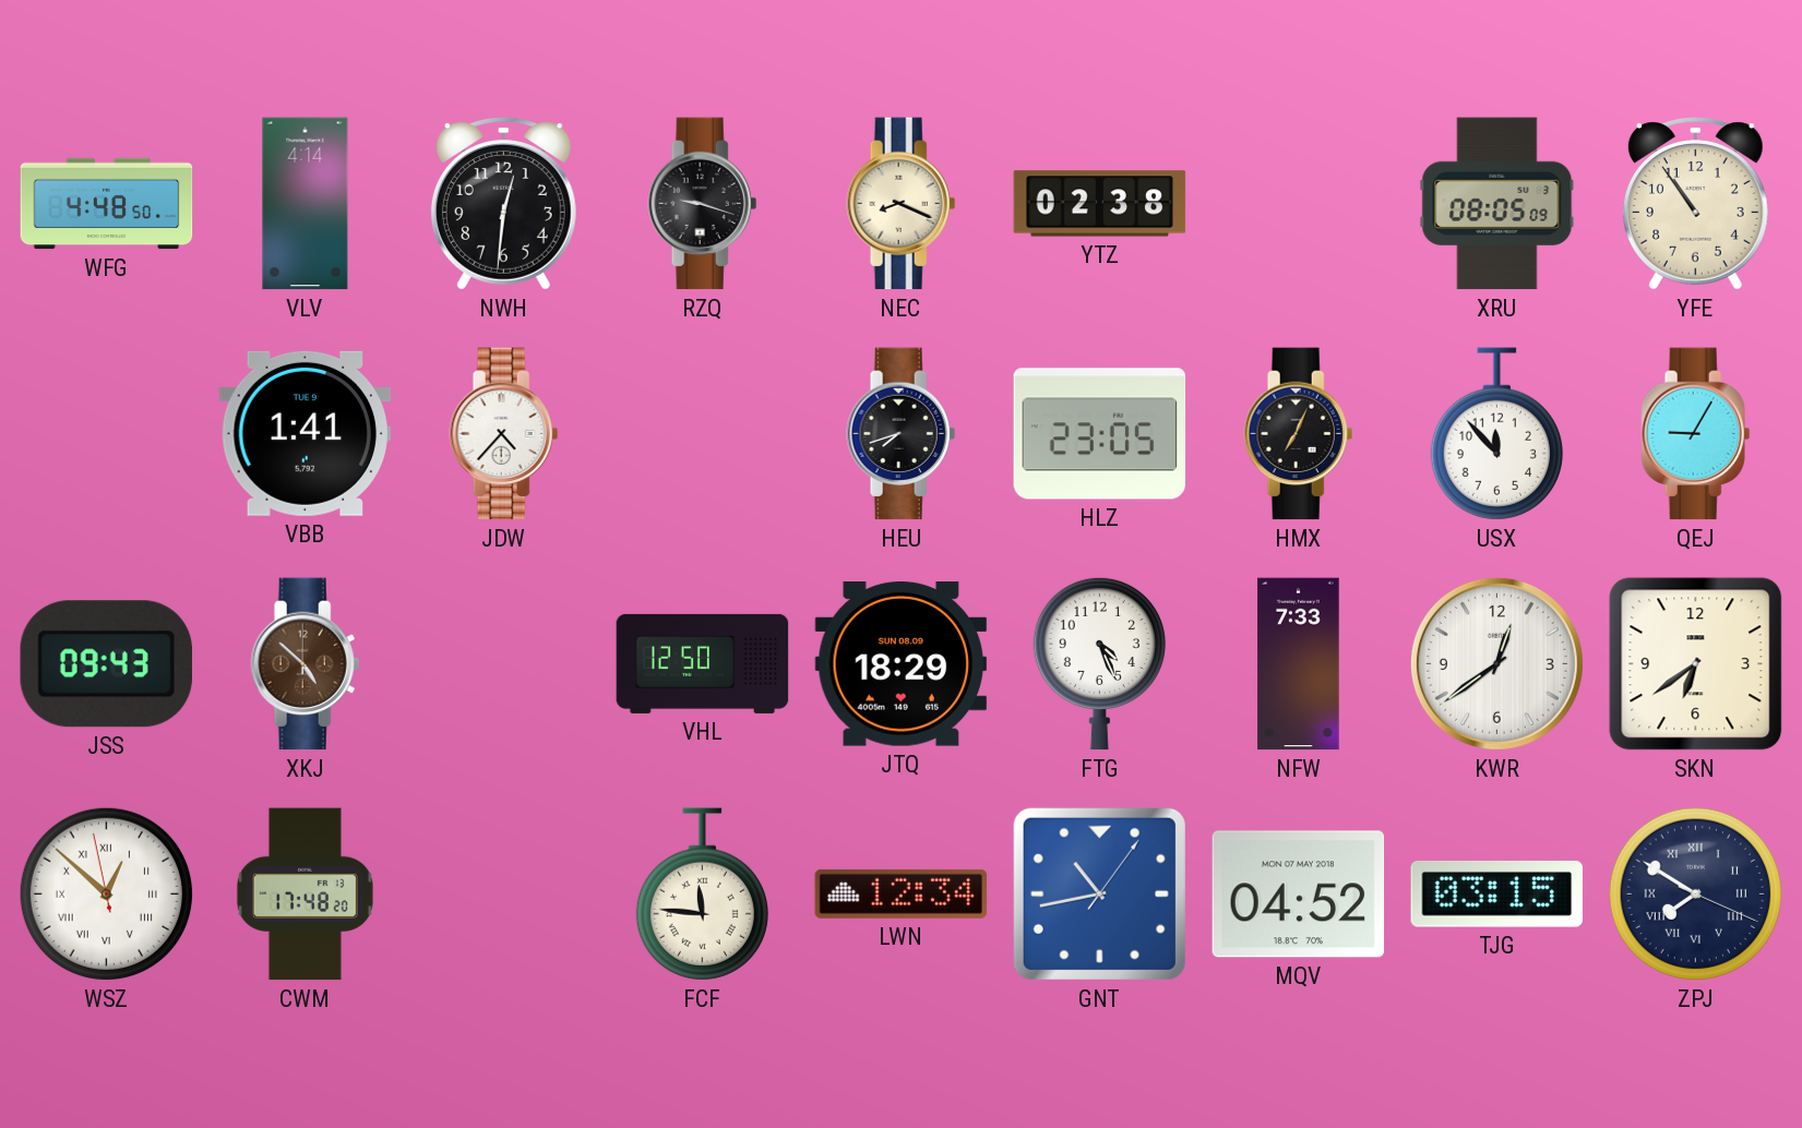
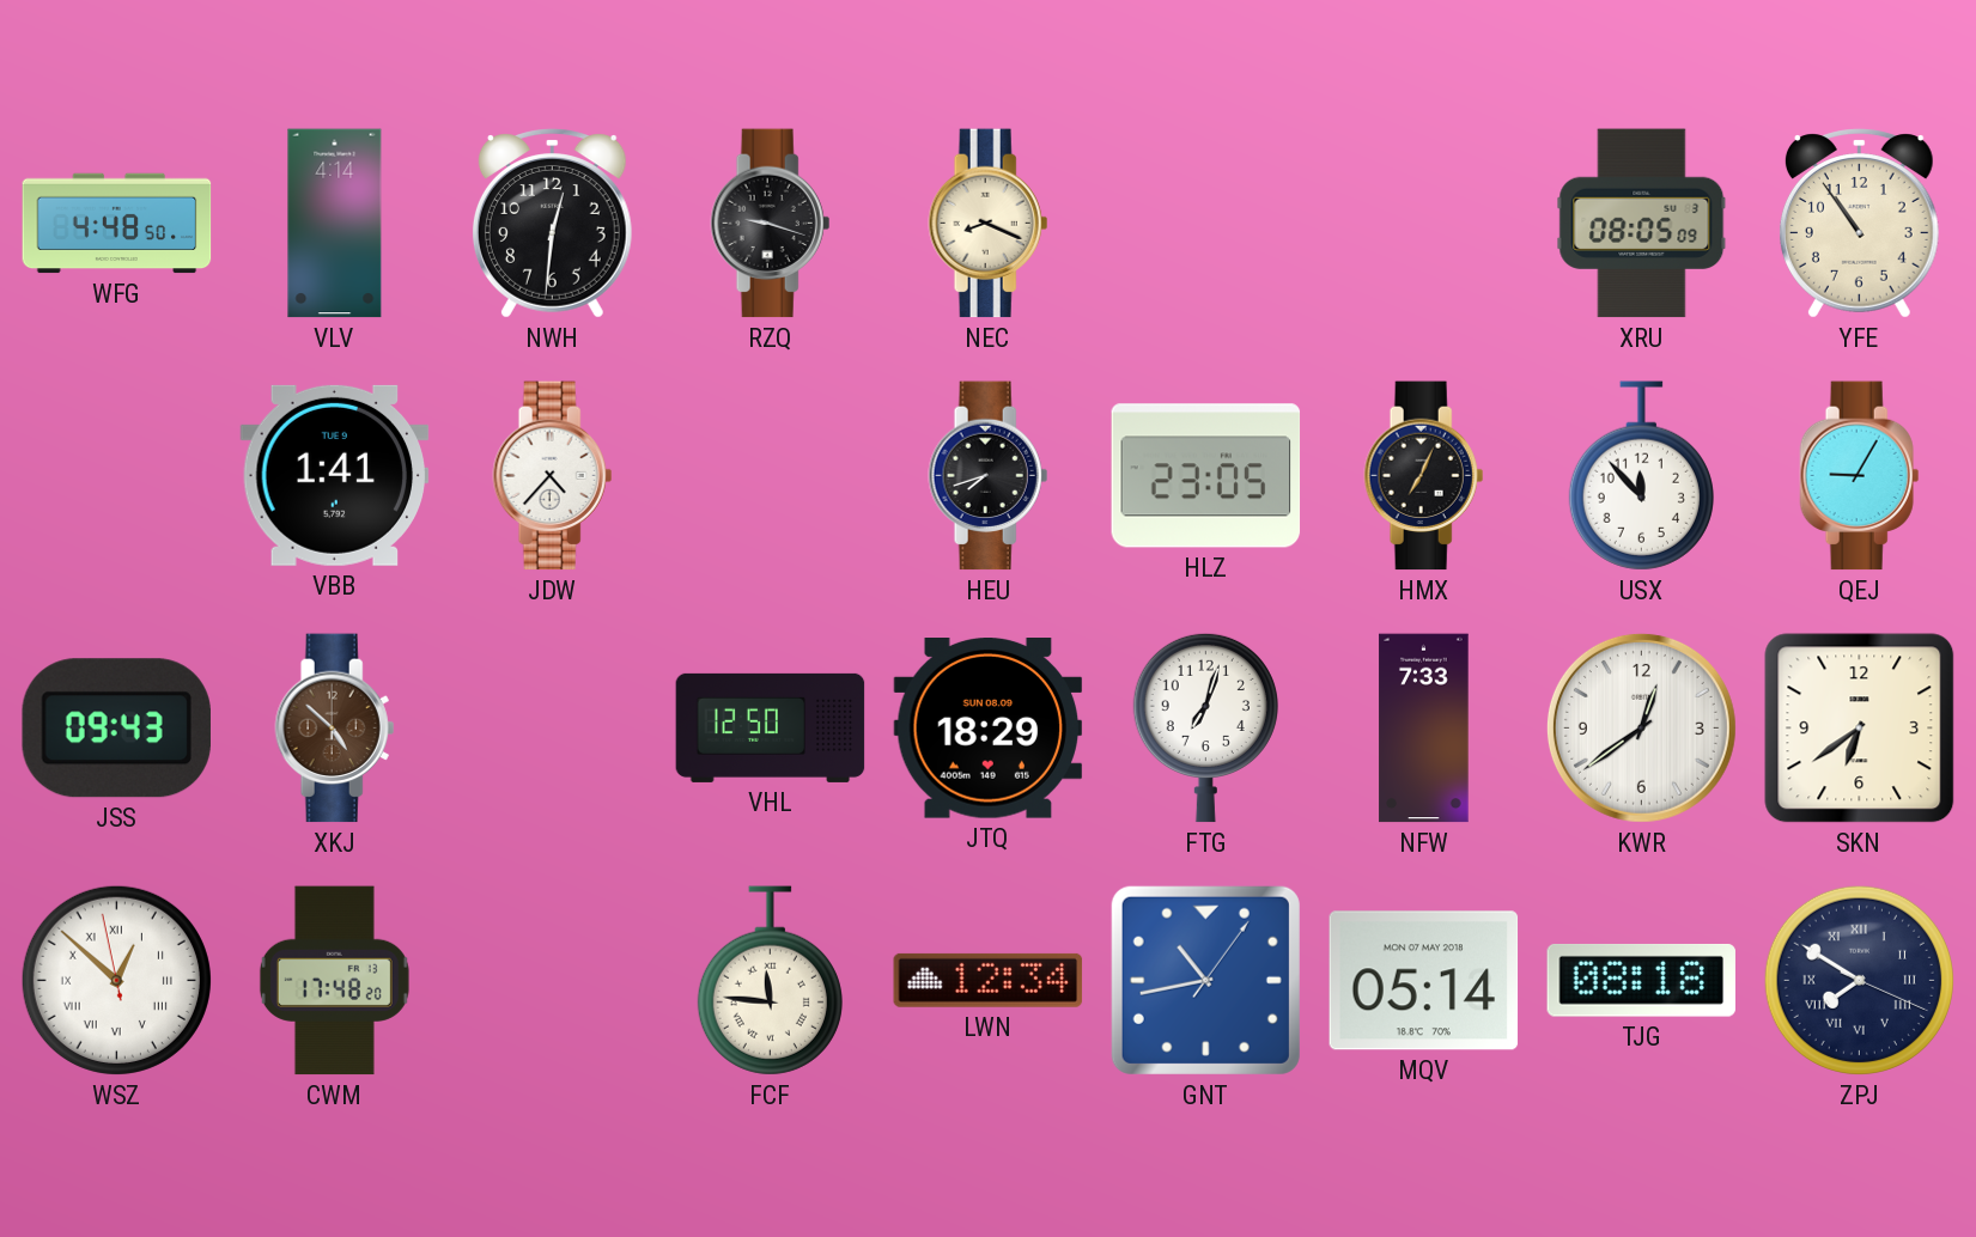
YTZ: 02:38 -> none
FTG: 4:26 -> 7:03
MQV: 04:52 -> 05:14
TJG: 03:15 -> 08:18
